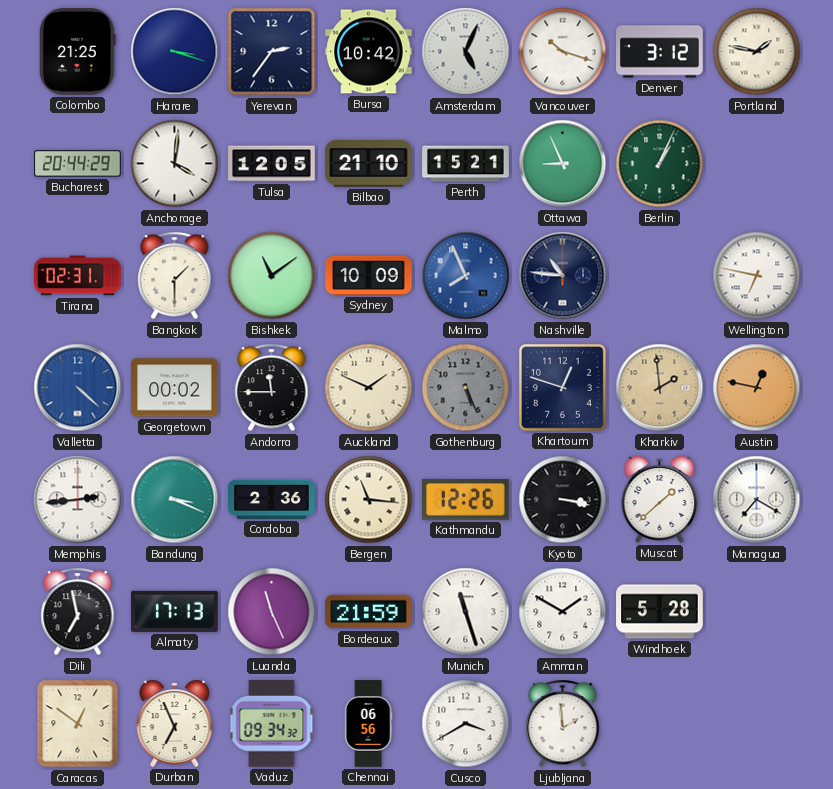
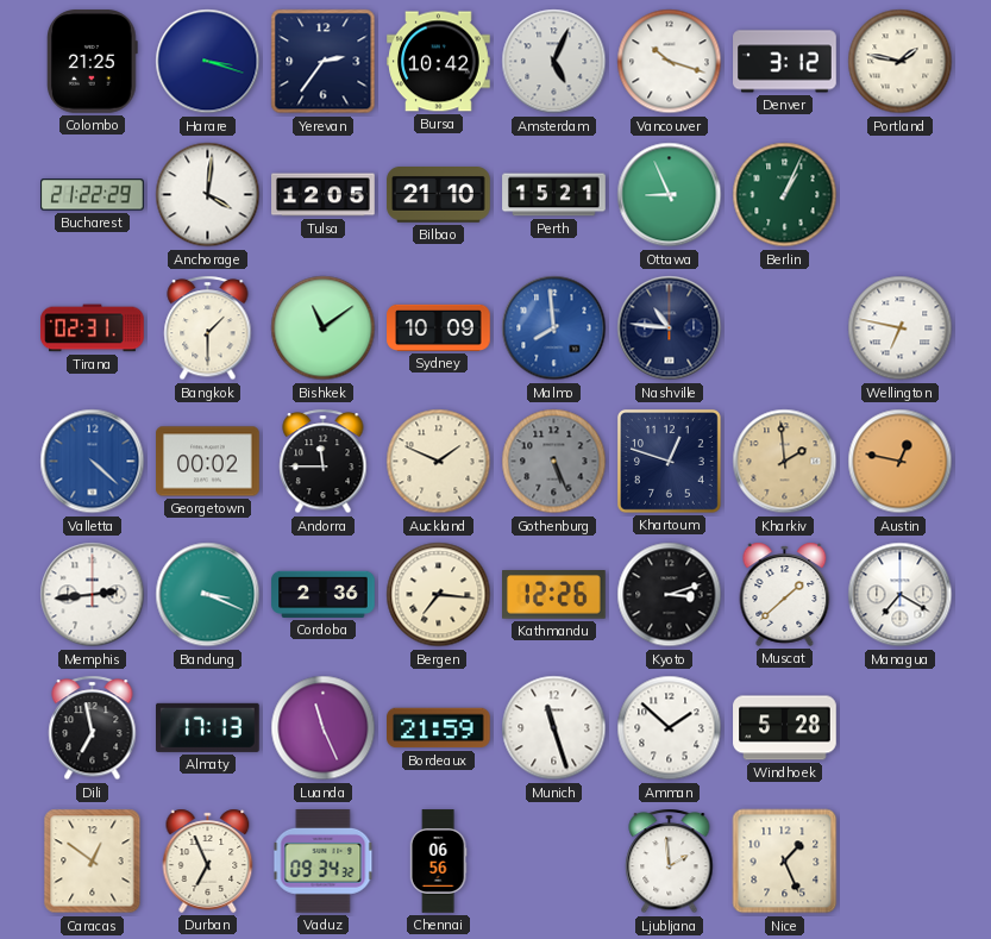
Bucharest: 20:44 -> 21:22
Malmo: 7:56 -> 7:59
Bergen: 11:16 -> 7:16
Kyoto: 3:17 -> 3:12
Amman: 1:50 -> 1:52
Cusco: 3:40 -> none
Nice: none -> 1:26
